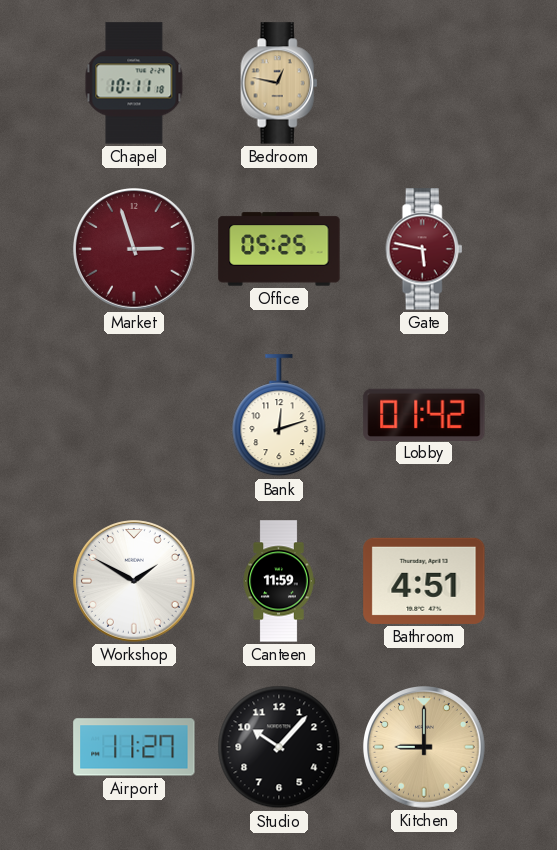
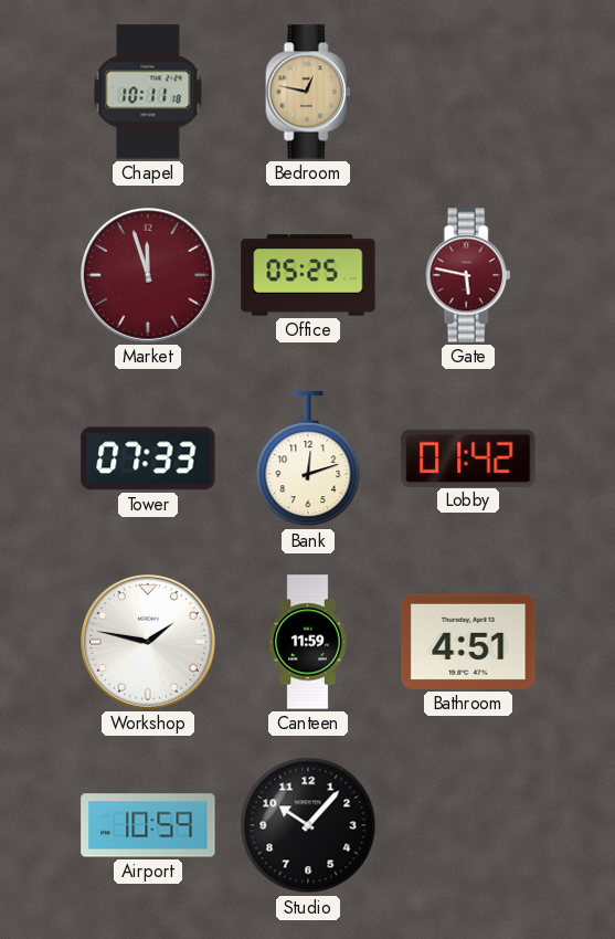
Market: 2:57 -> 11:57
Tower: none -> 07:33
Workshop: 1:50 -> 1:47
Airport: 11:27 -> 10:59
Kitchen: 9:00 -> none
